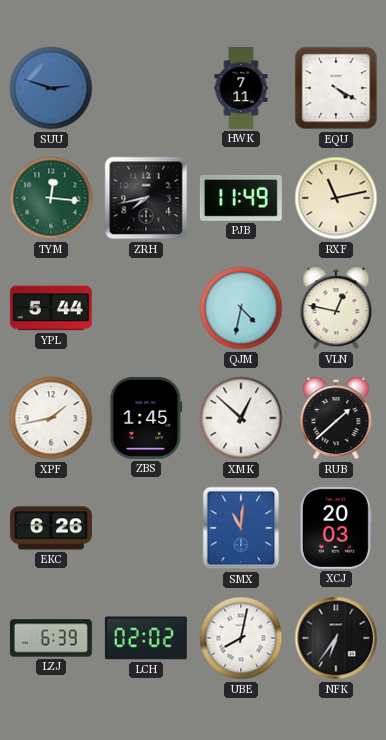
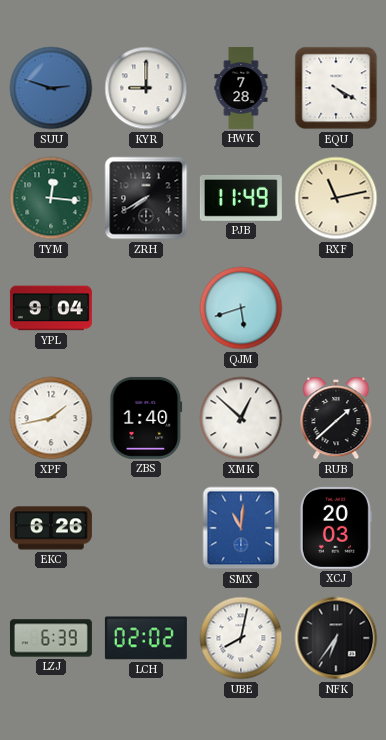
KYR: none -> 9:00
HWK: 7:11 -> 7:28
ZRH: 7:43 -> 7:40
YPL: 5:44 -> 9:04
QJM: 4:32 -> 5:42
VLN: 12:47 -> none
ZBS: 1:45 -> 1:40
